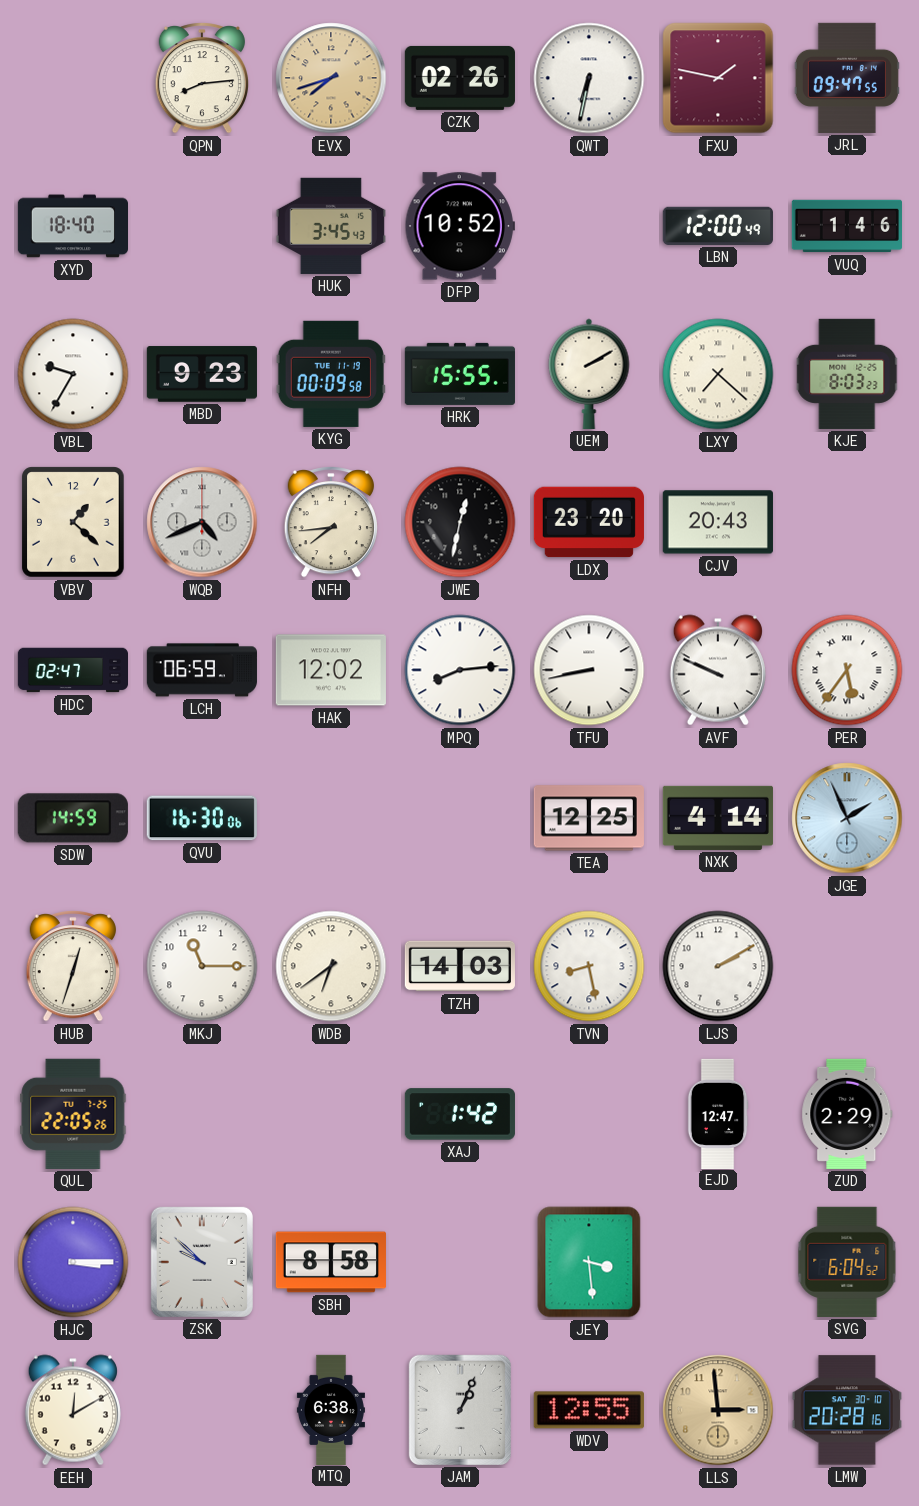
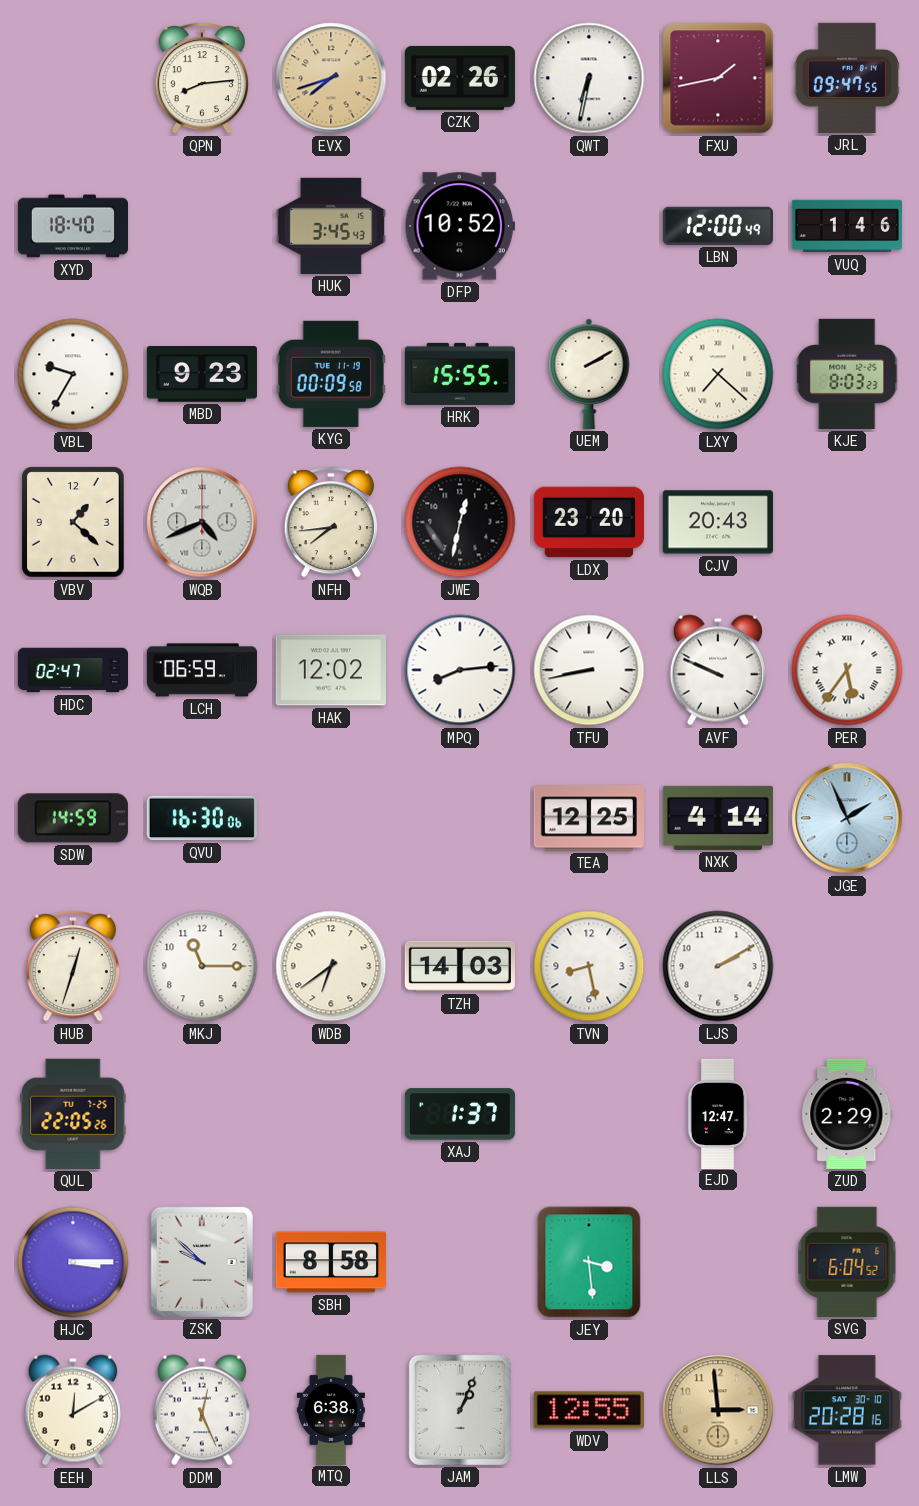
FXU: 1:47 -> 1:43
XAJ: 1:42 -> 1:37
DDM: none -> 12:26
